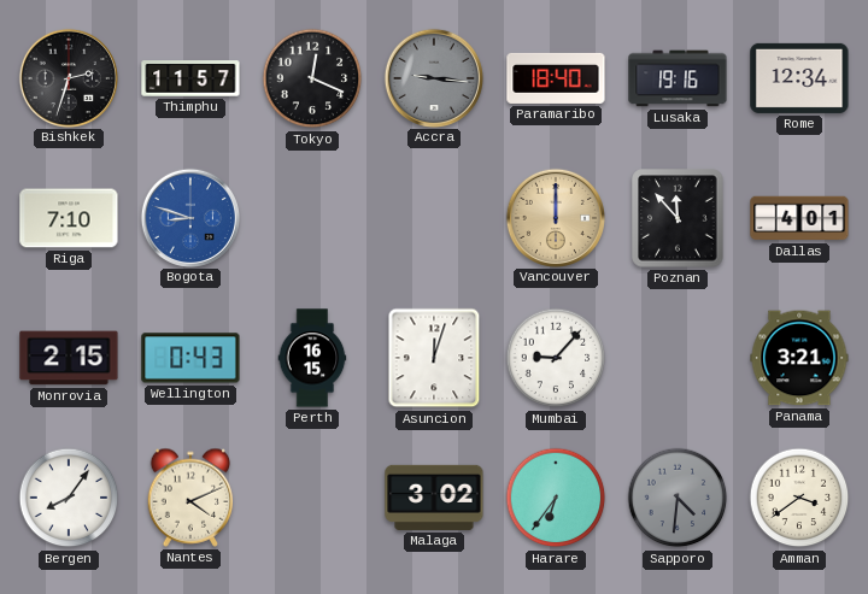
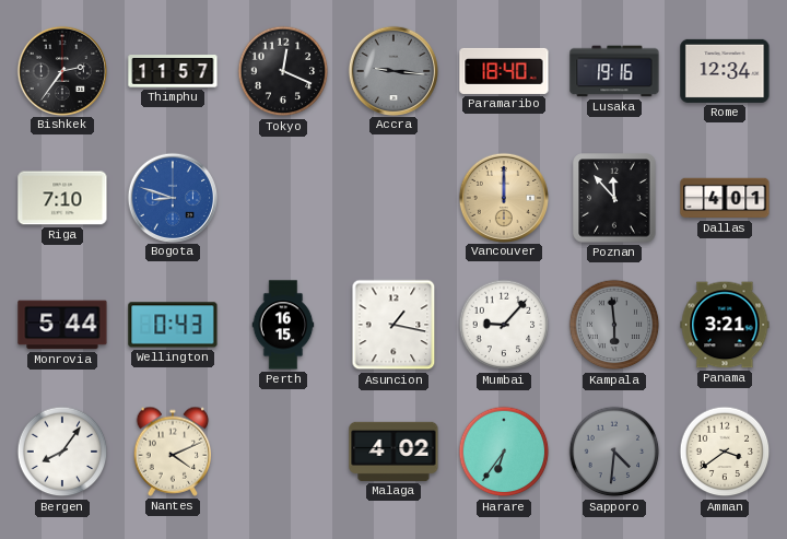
Bishkek: 2:33 -> 2:36
Monrovia: 2:15 -> 5:44
Asuncion: 12:03 -> 1:17
Kampala: none -> 5:59
Malaga: 3:02 -> 4:02
